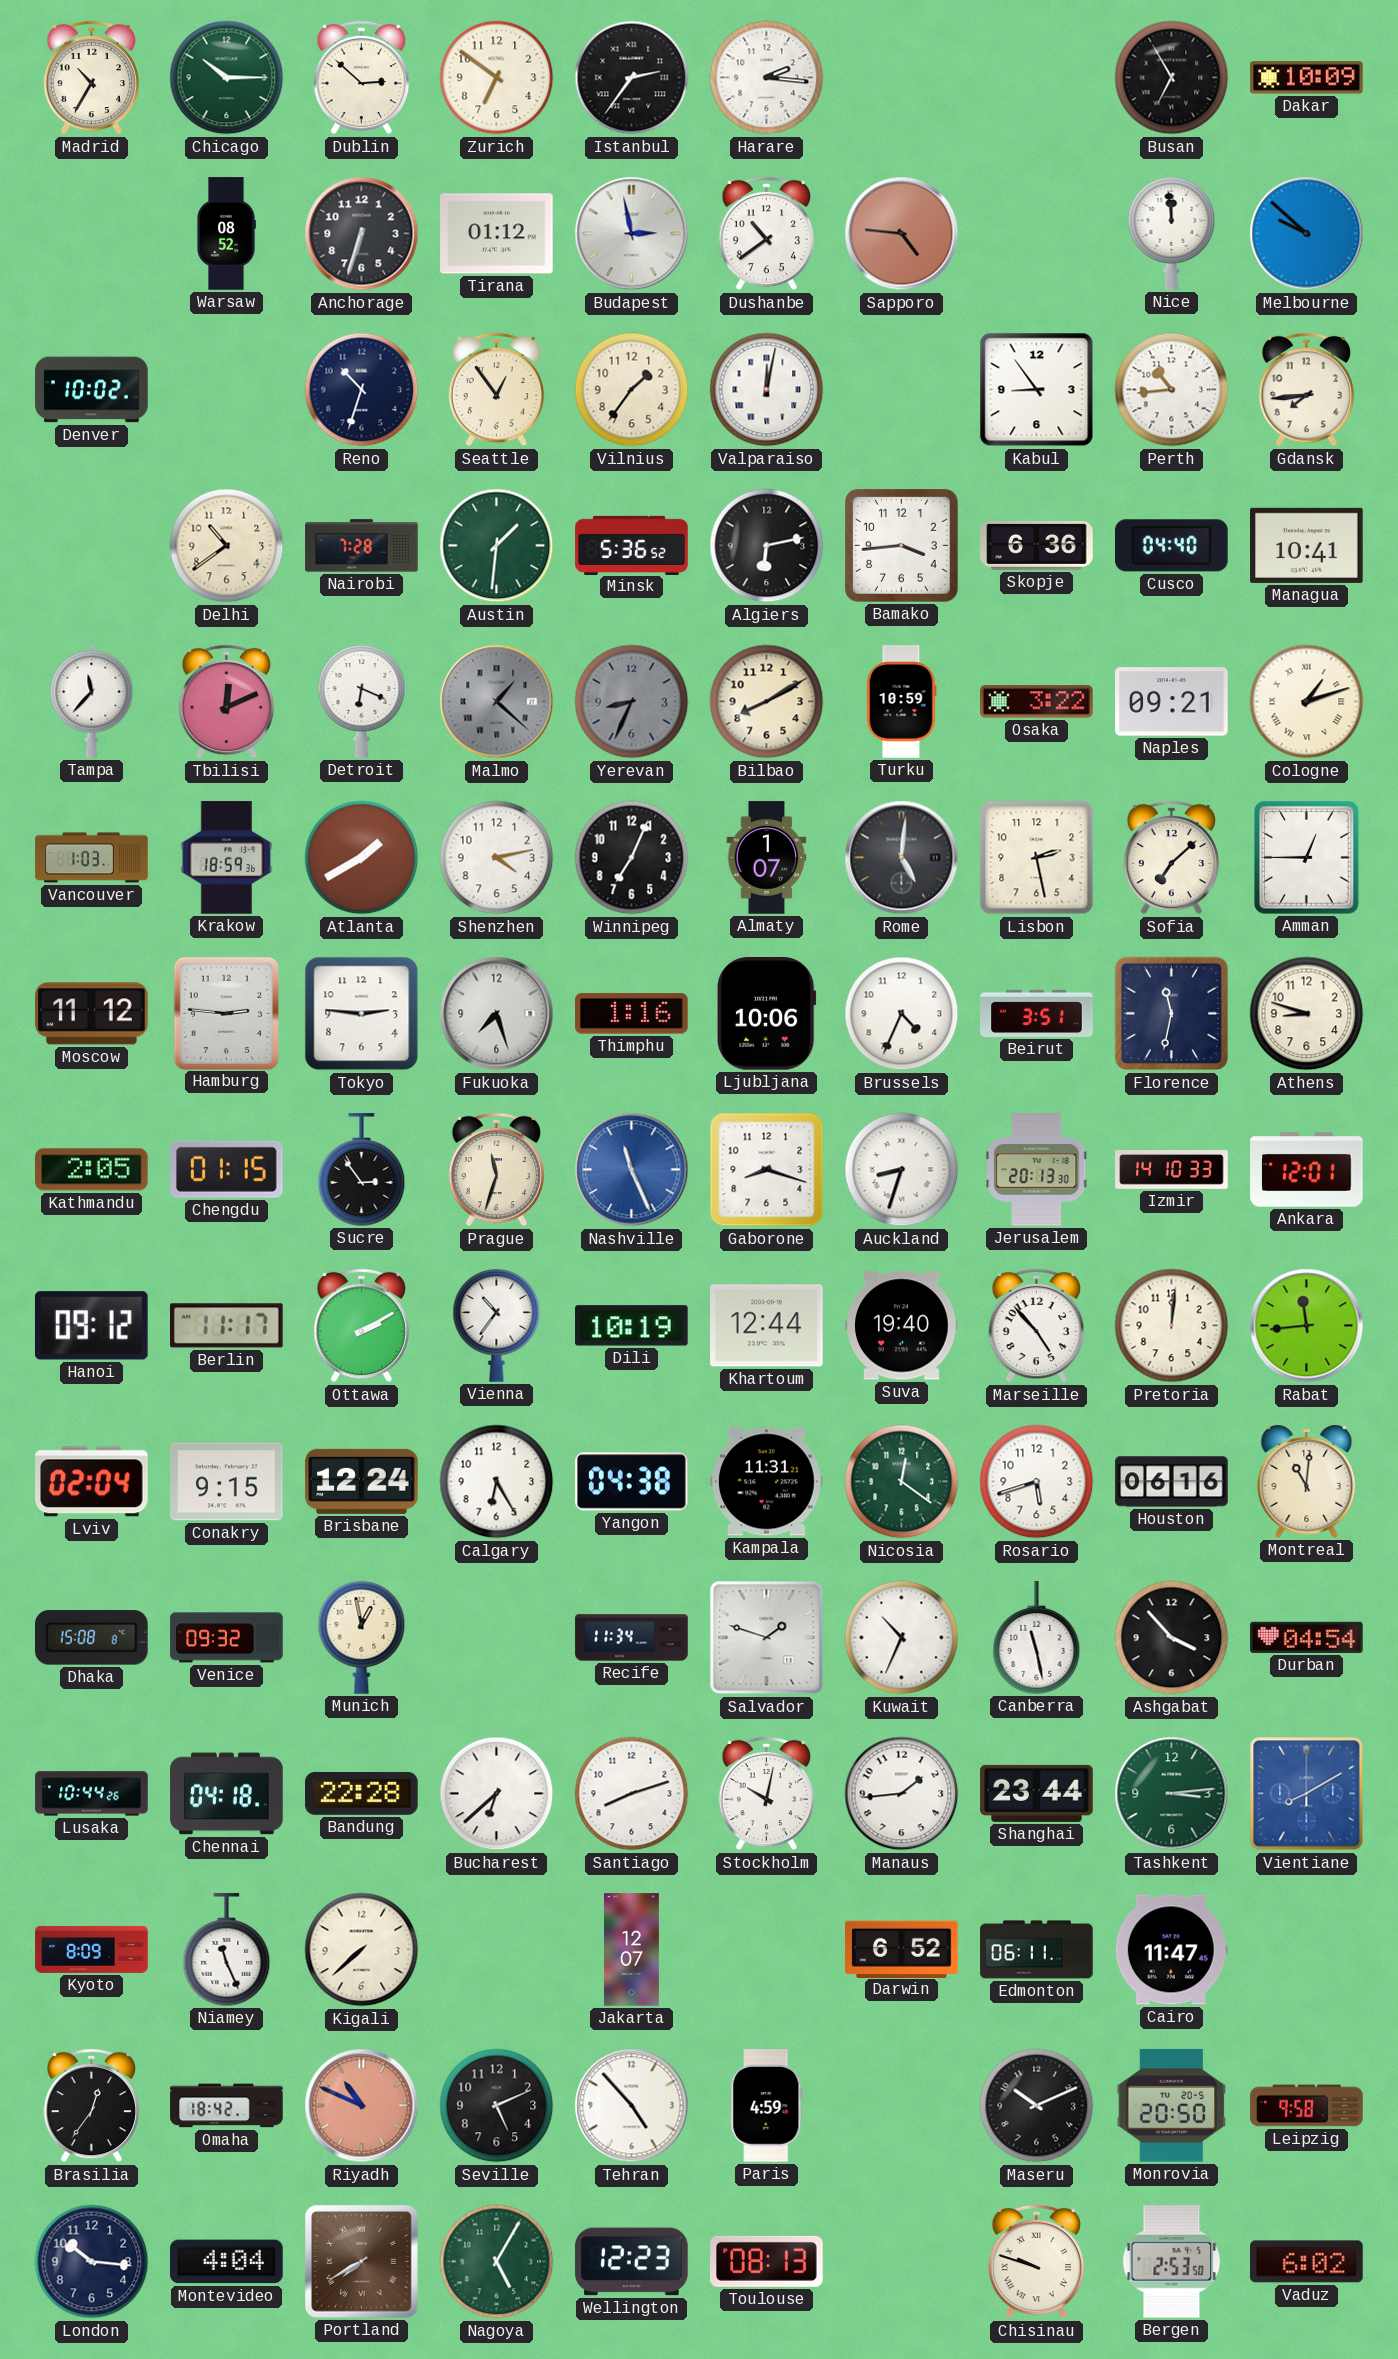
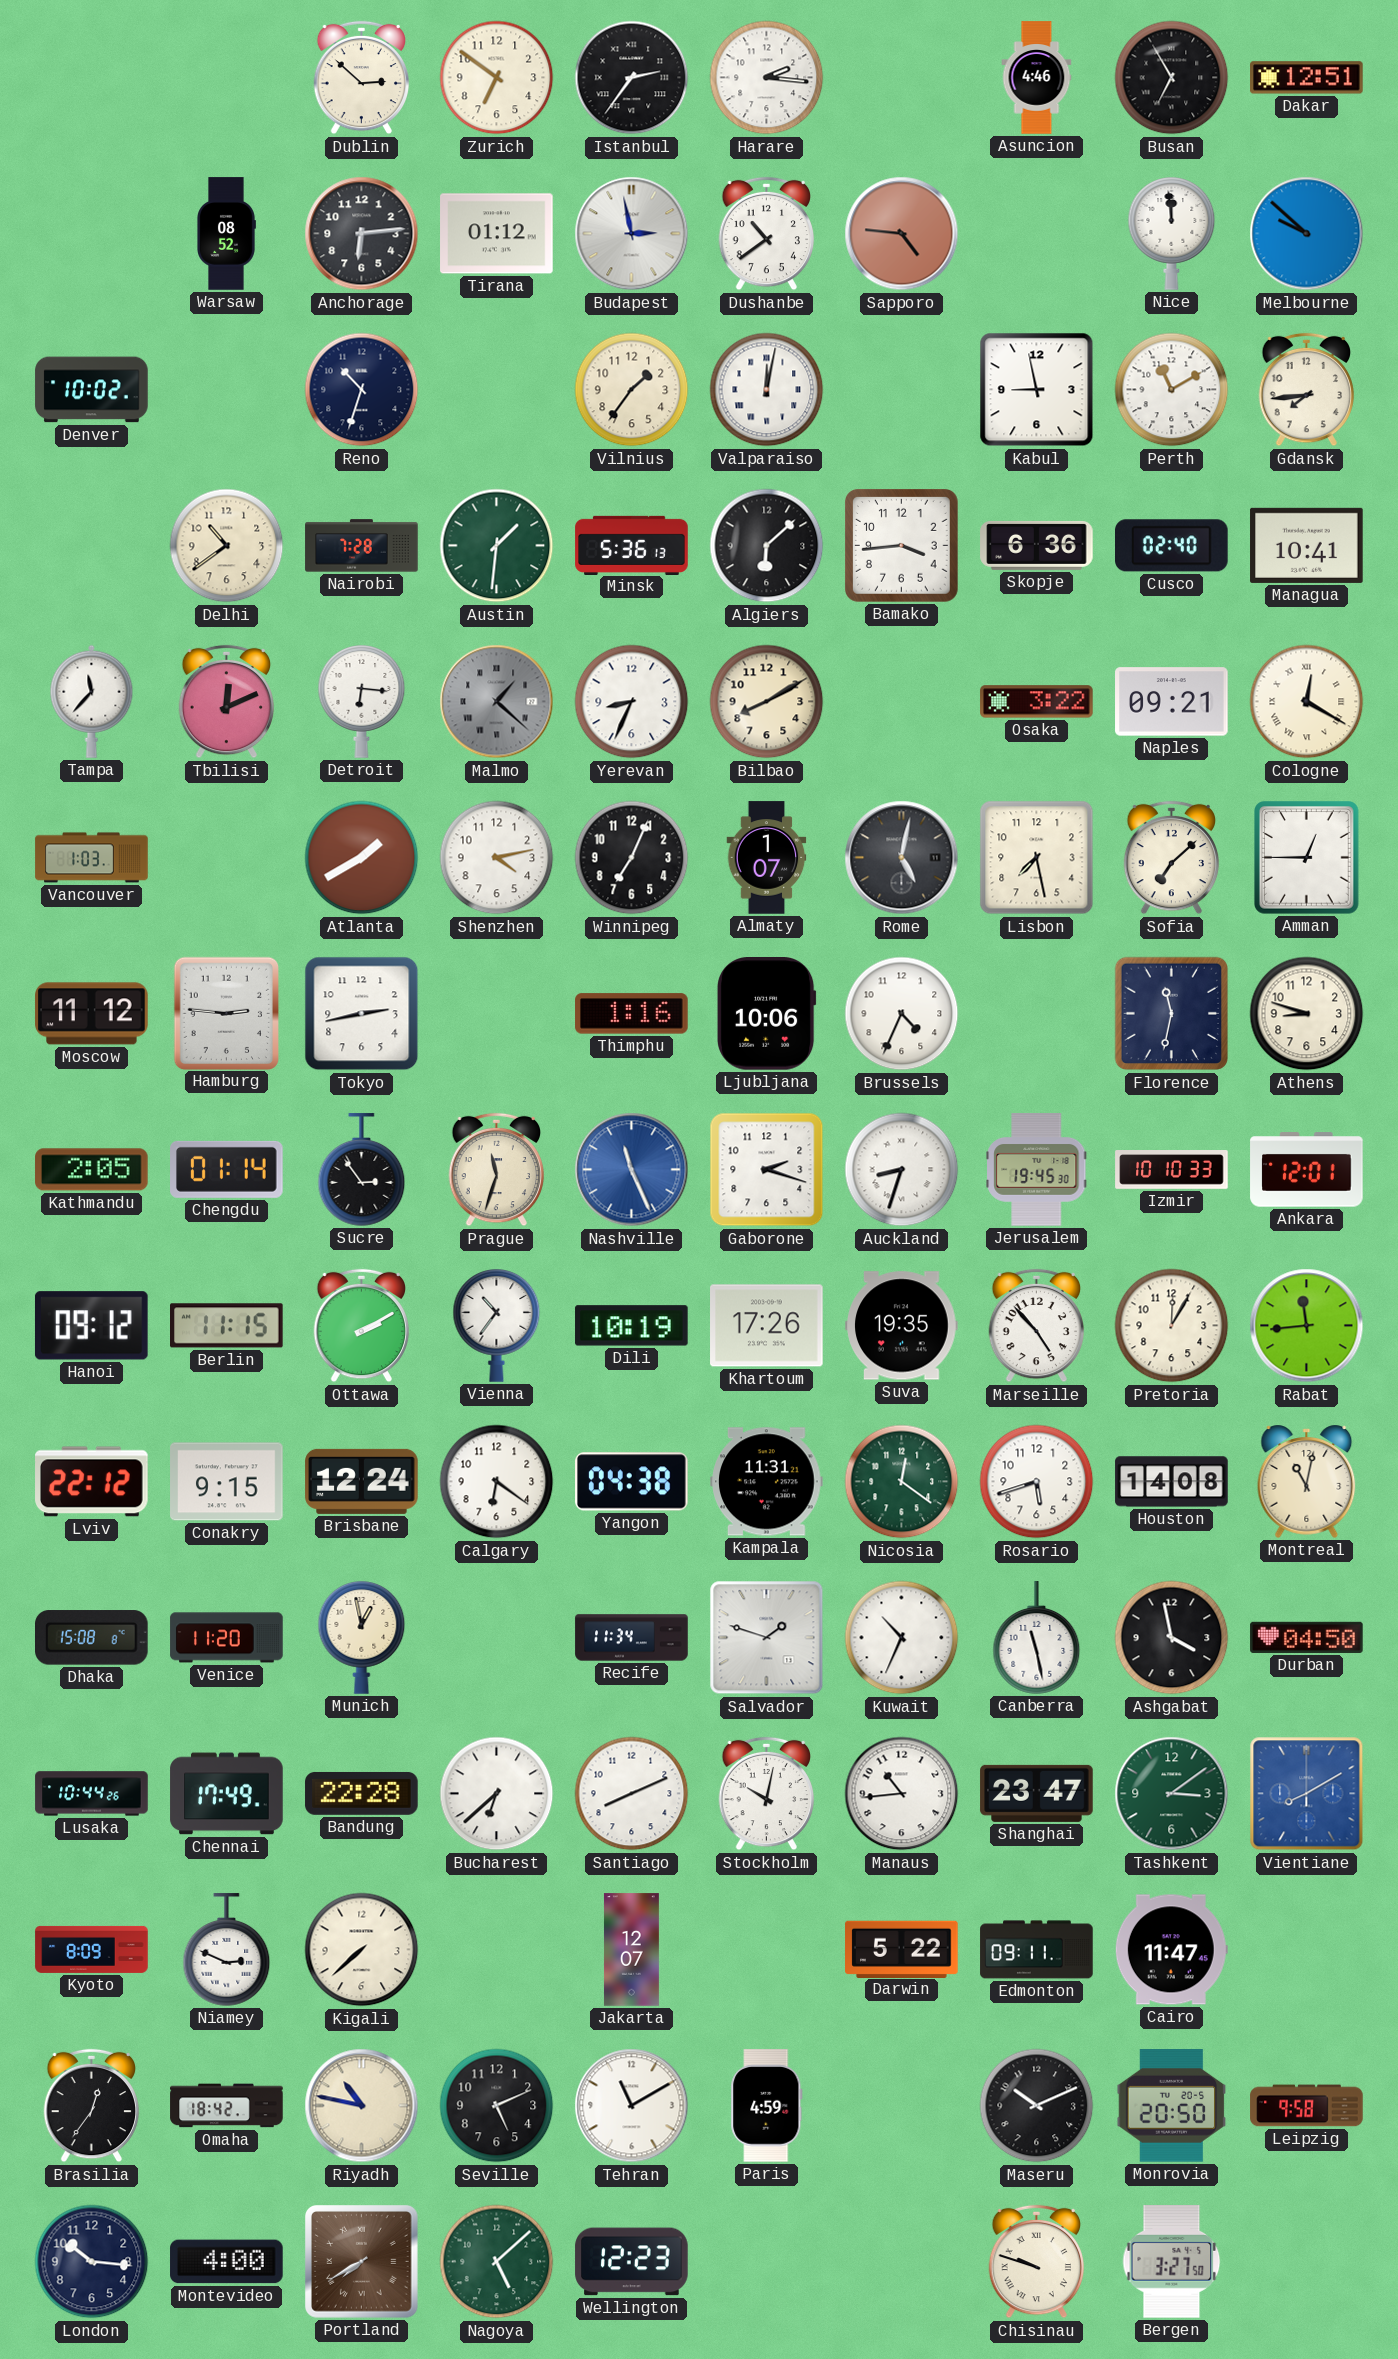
Madrid: 10:35 -> none
Chicago: 10:15 -> none
Asuncion: none -> 4:46
Dakar: 10:09 -> 12:51
Anchorage: 6:33 -> 6:14
Seattle: 12:54 -> none
Kabul: 8:54 -> 8:58
Perth: 10:44 -> 11:10
Minsk: 5:36:52 -> 5:36:13
Algiers: 6:13 -> 6:08
Cusco: 04:40 -> 02:40
Detroit: 6:19 -> 6:16
Yerevan dial: grey -> white
Turku: 10:59 -> none
Cologne: 1:12 -> 12:20
Krakow: 18:59 -> none
Rome: 5:01 -> 5:02
Lisbon: 2:28 -> 7:28
Tokyo: 2:46 -> 2:43
Fukuoka: 7:27 -> none
Beirut: 3:51 -> none
Chengdu: 01:15 -> 01:14
Gaborone: 8:18 -> 2:18
Jerusalem: 20:13 -> 19:45
Izmir: 14:10 -> 10:10
Berlin: 11:17 -> 11:15
Khartoum: 12:44 -> 17:26
Suva: 19:40 -> 19:35
Pretoria: 12:01 -> 12:05
Lviv: 02:04 -> 22:12
Calgary: 6:25 -> 6:21
Houston: 06:16 -> 14:08
Montreal: 11:01 -> 11:02
Venice: 09:32 -> 11:20
Ashgabat: 3:53 -> 3:58
Durban: 04:54 -> 04:50
Chennai: 04:18 -> 17:49
Santiago: 8:12 -> 8:11
Manaus: 1:44 -> 10:44
Shanghai: 23:44 -> 23:47
Tashkent: 3:14 -> 3:09
Niamey: 11:26 -> 2:49
Darwin: 6:52 -> 5:22
Edmonton: 06:11 -> 09:11
Riyadh: 10:49 -> 10:47
Riyadh dial: salmon -> cream
Tehran: 4:53 -> 11:10
Montevideo: 4:04 -> 4:00
Nagoya: 5:05 -> 5:08
Toulouse: 08:13 -> none
Bergen: 2:53 -> 3:27
Vaduz: 6:02 -> none
